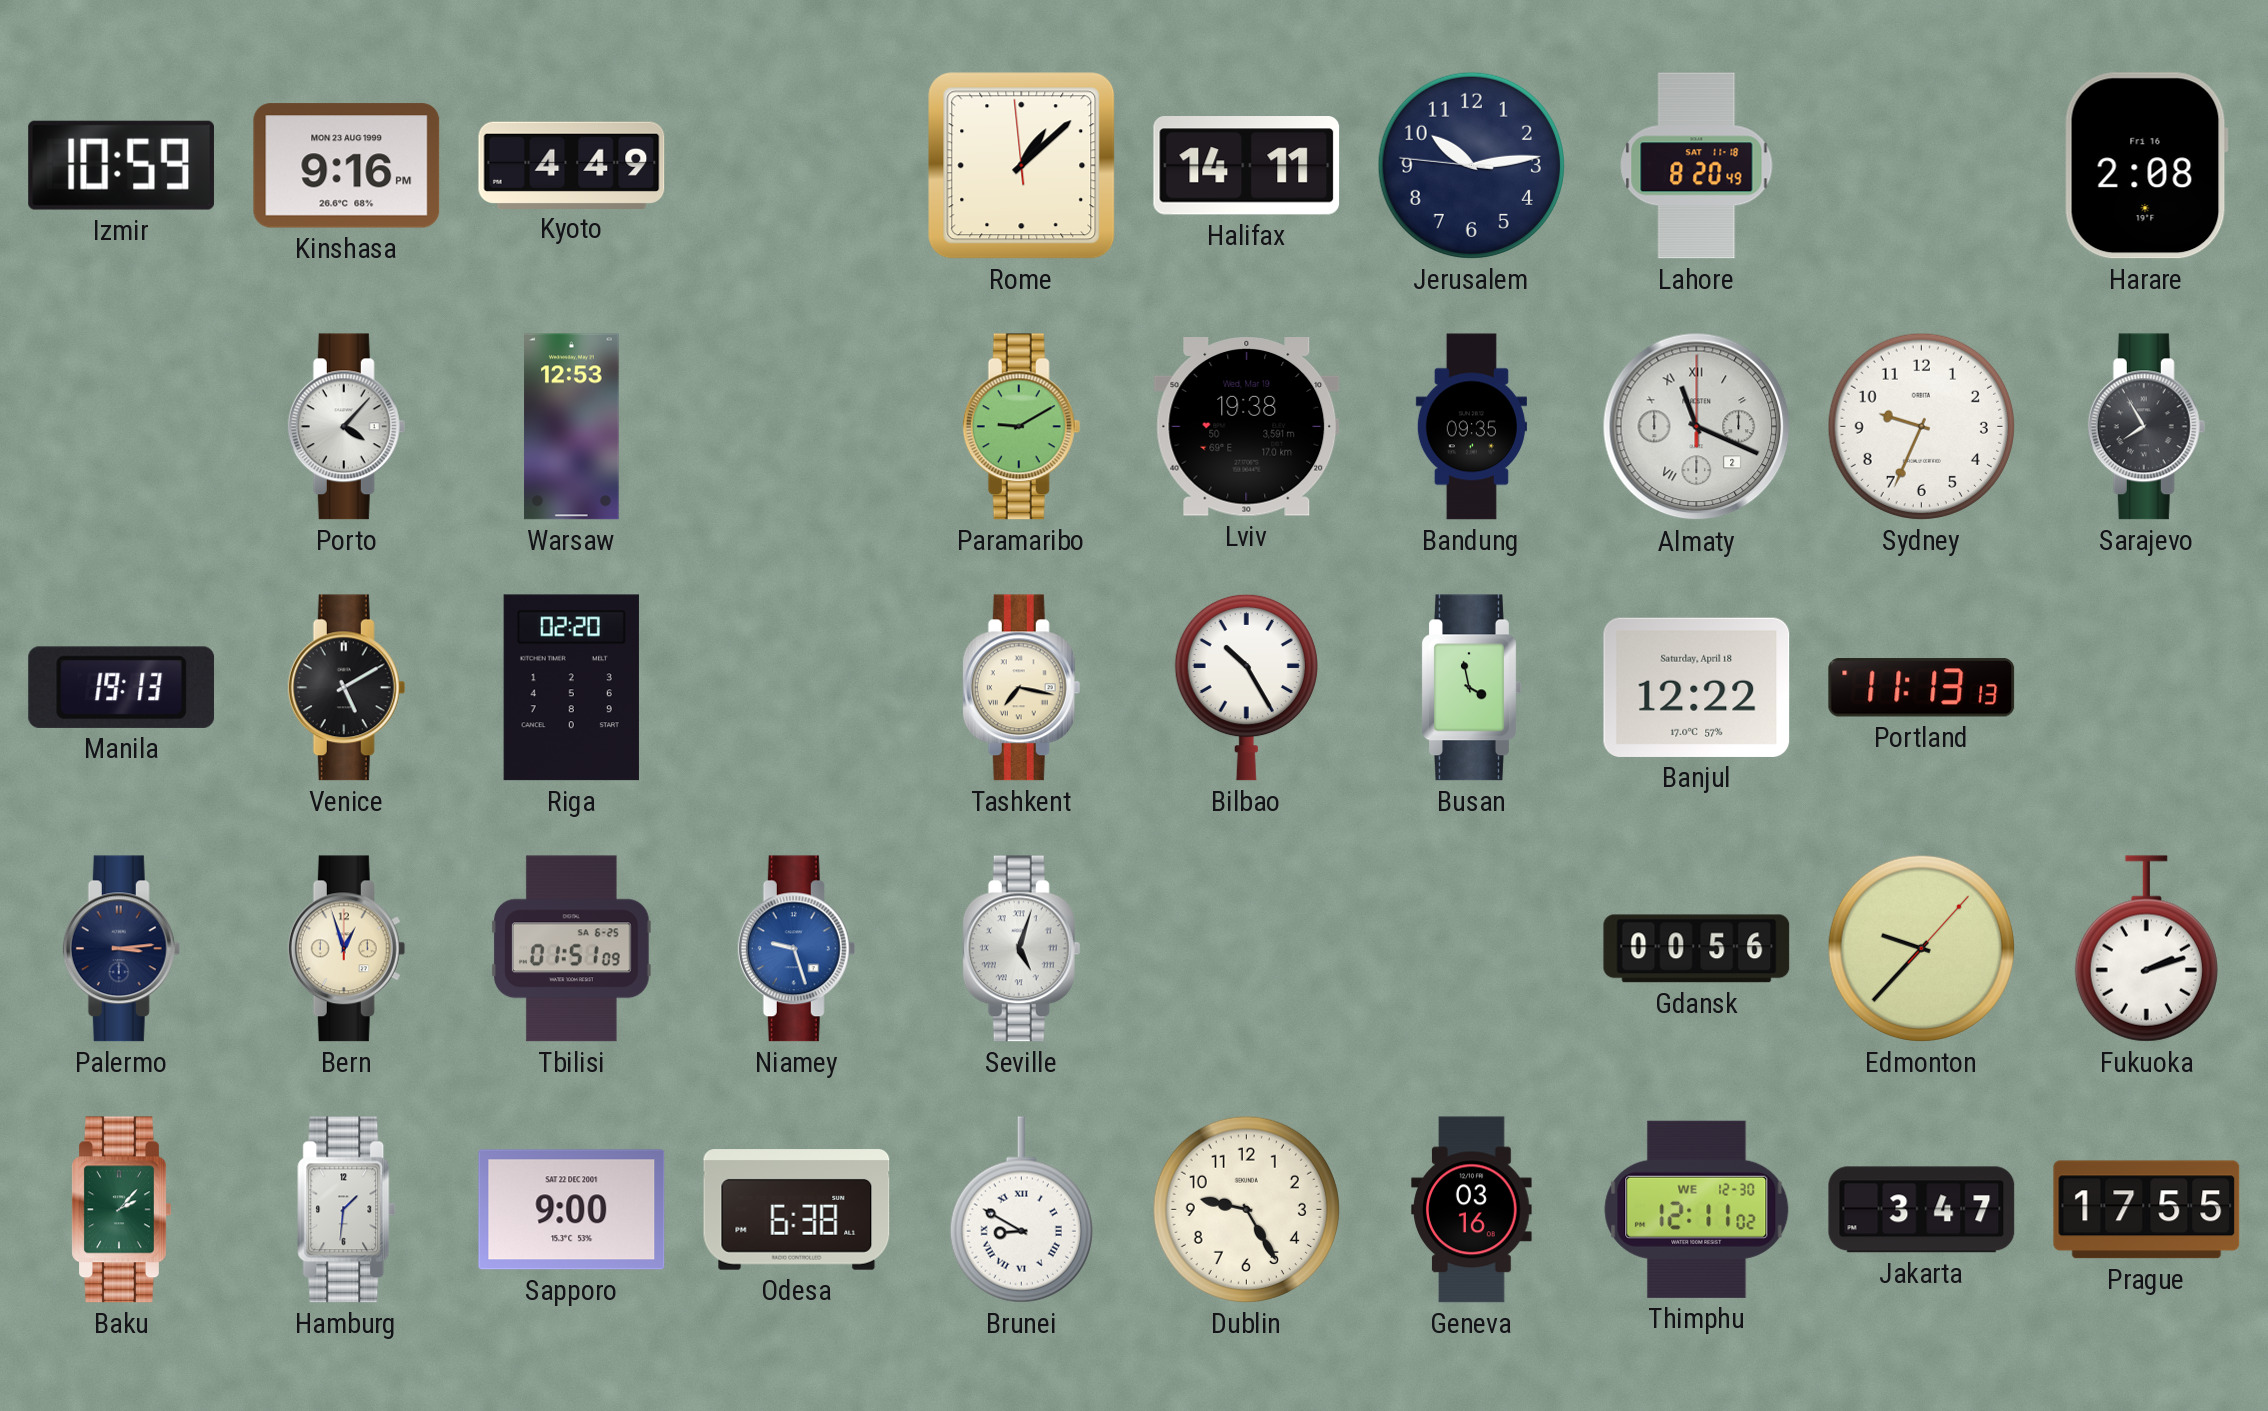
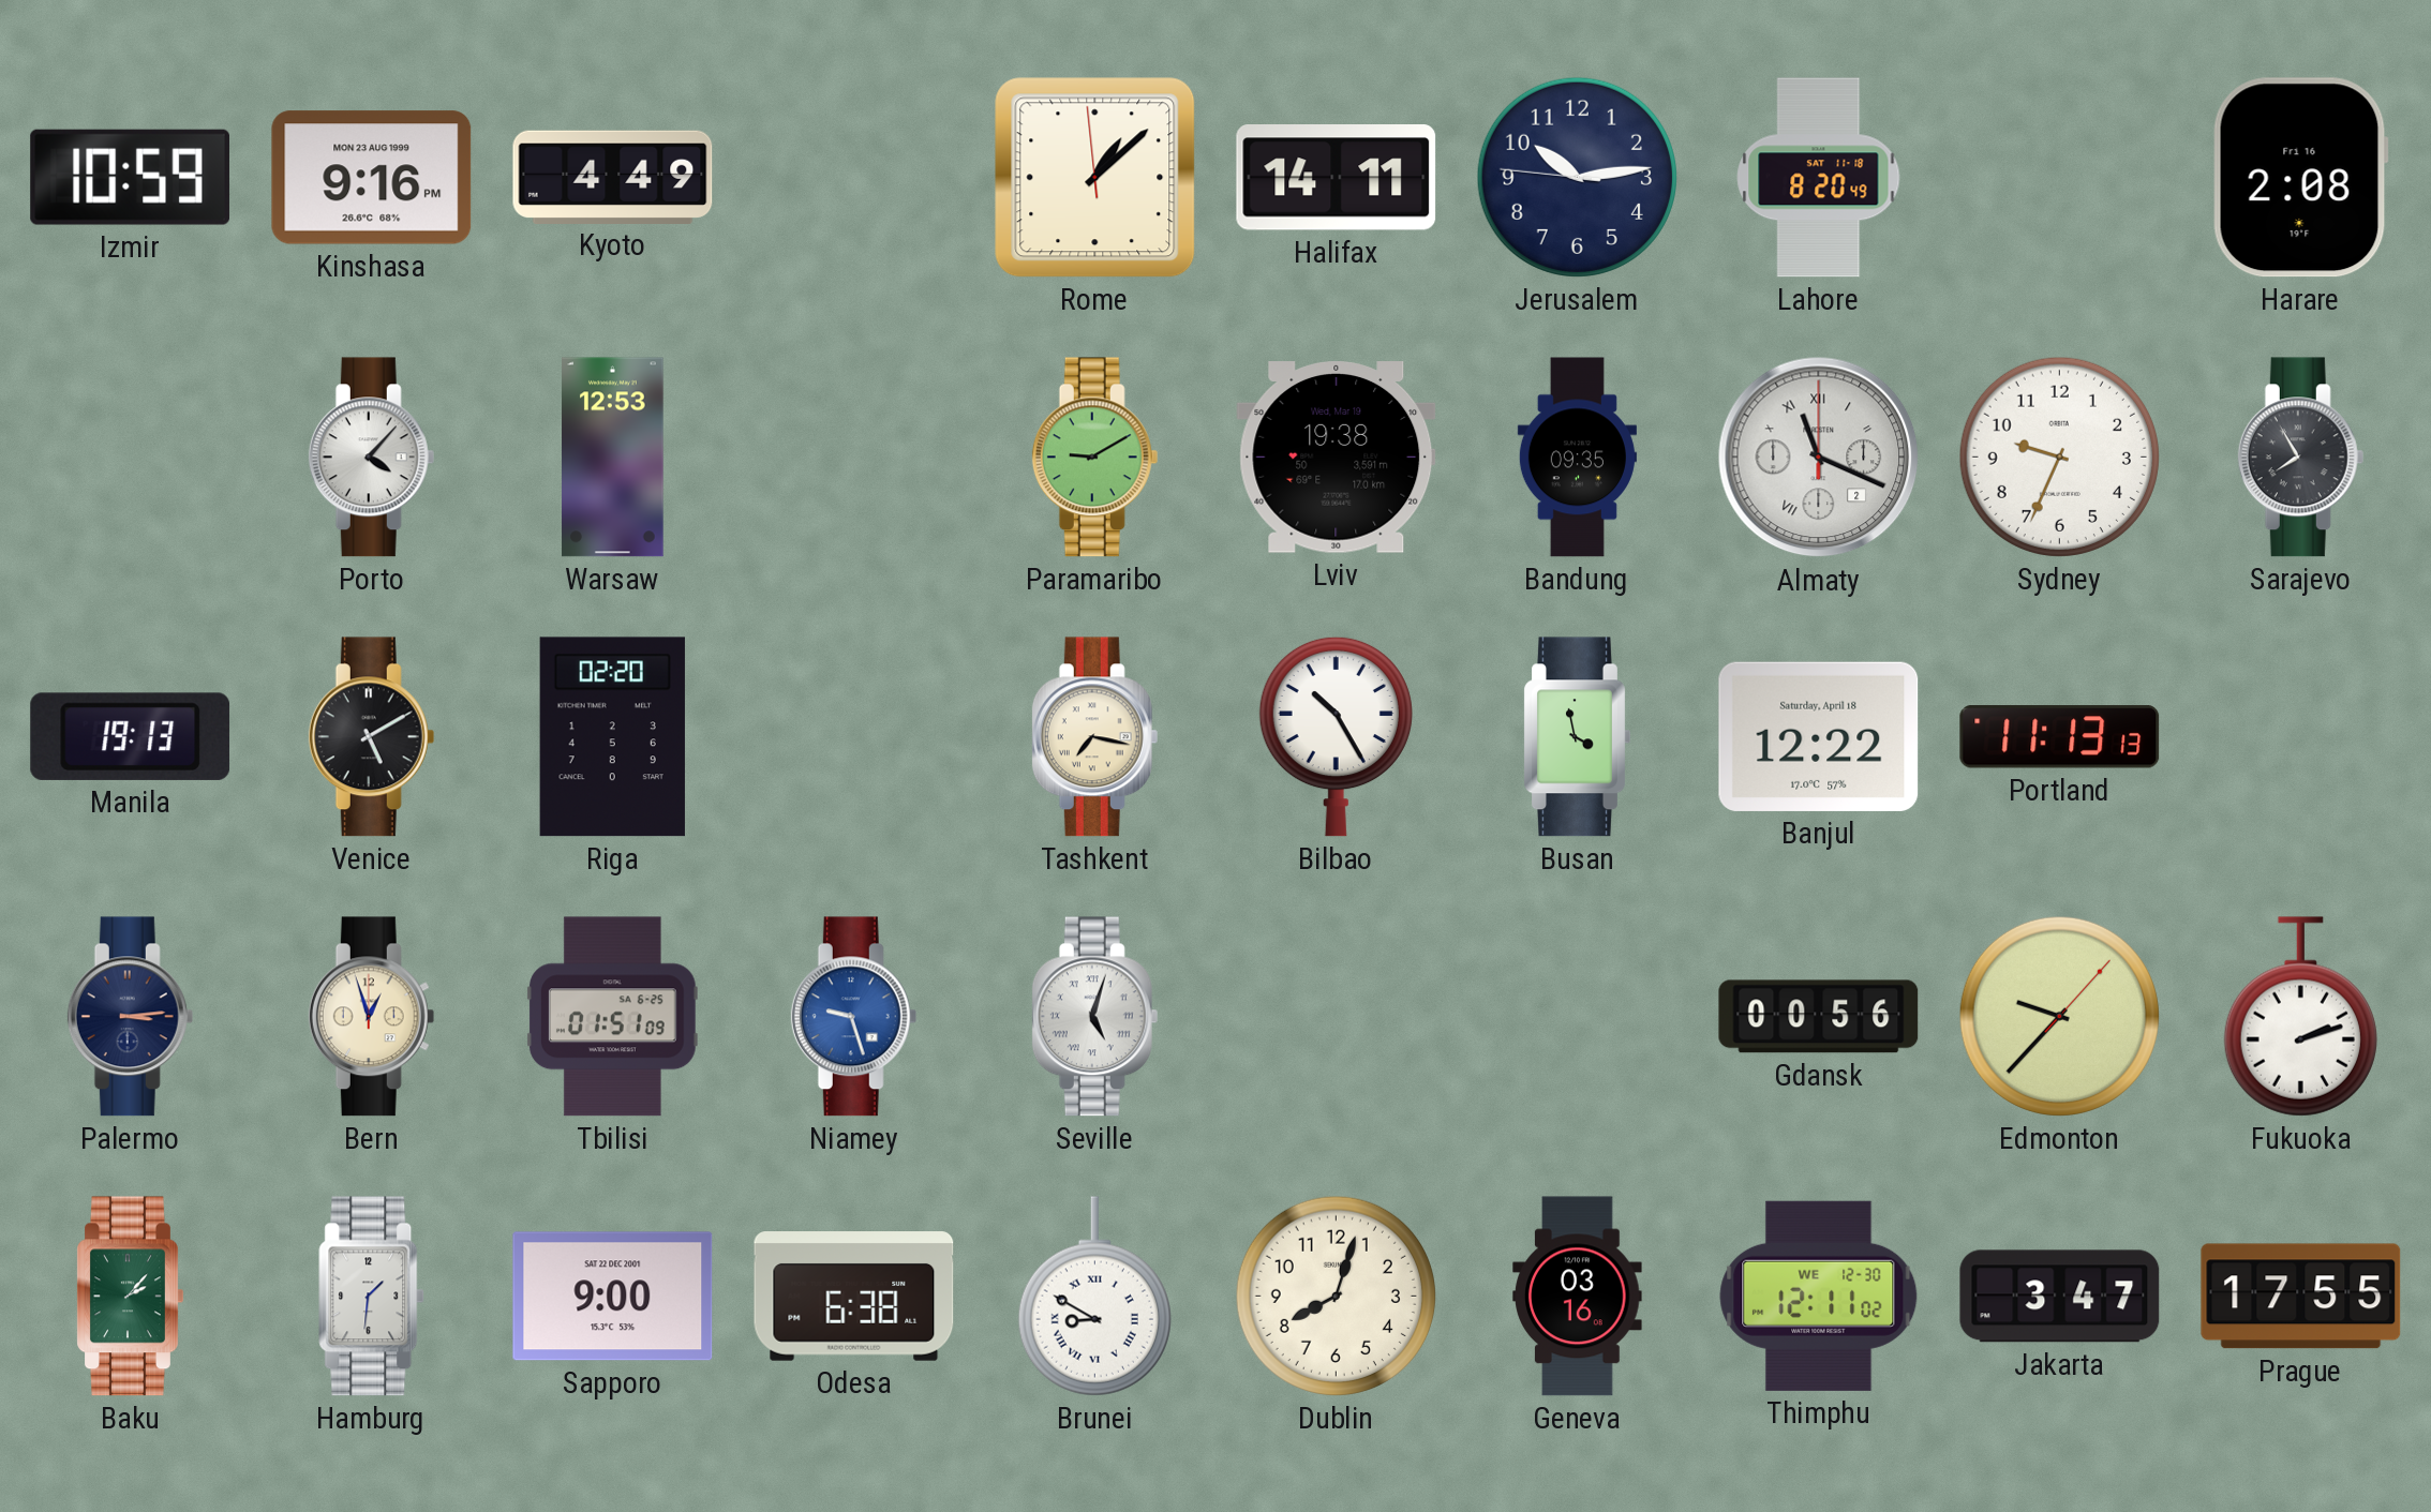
Dublin: 9:25 -> 8:03
